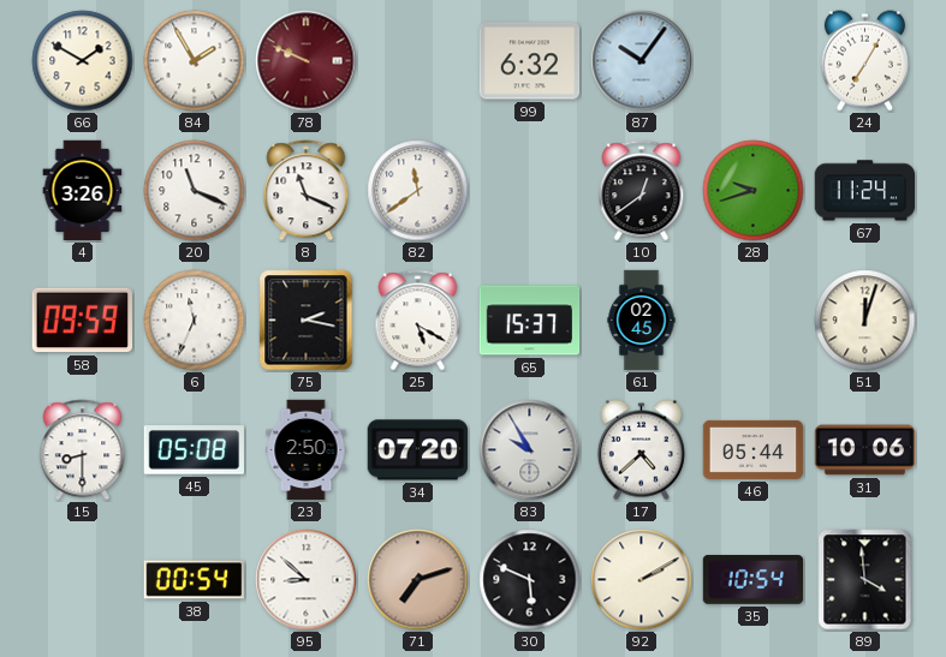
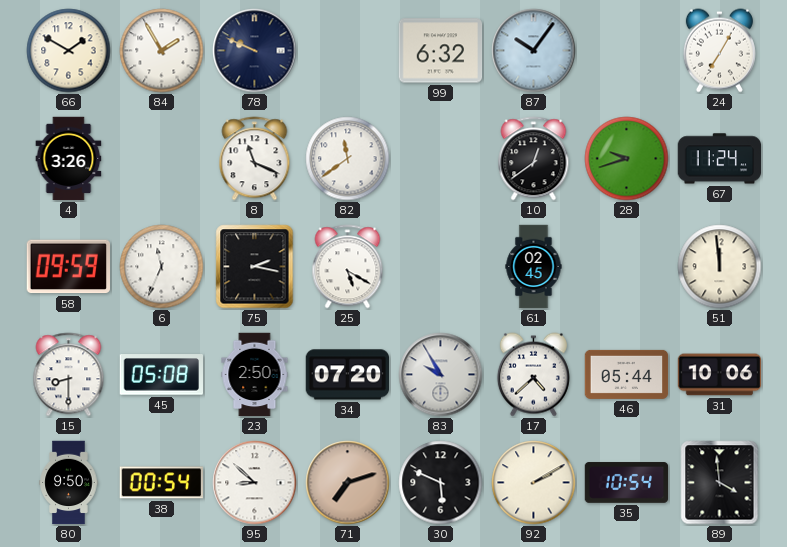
78 dial: burgundy -> navy
20: 11:19 -> none
65: 15:37 -> none
51: 12:03 -> 11:59
80: none -> 9:50
